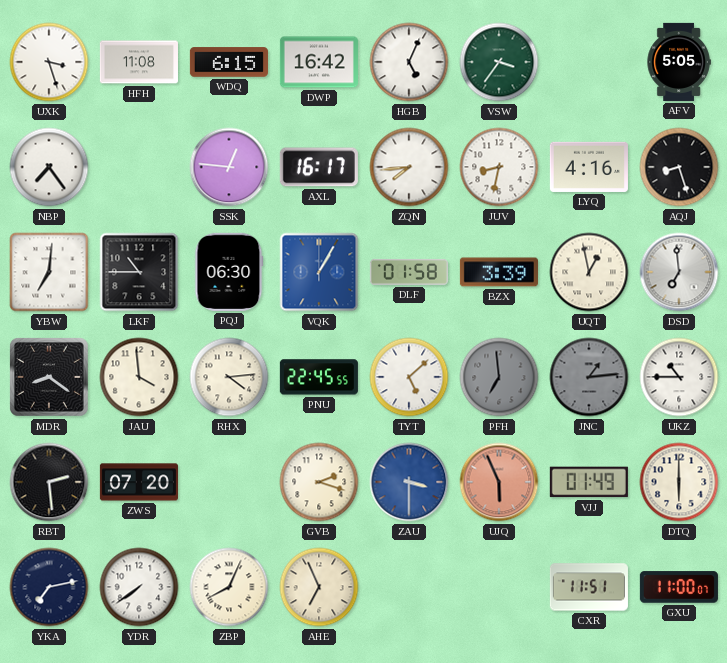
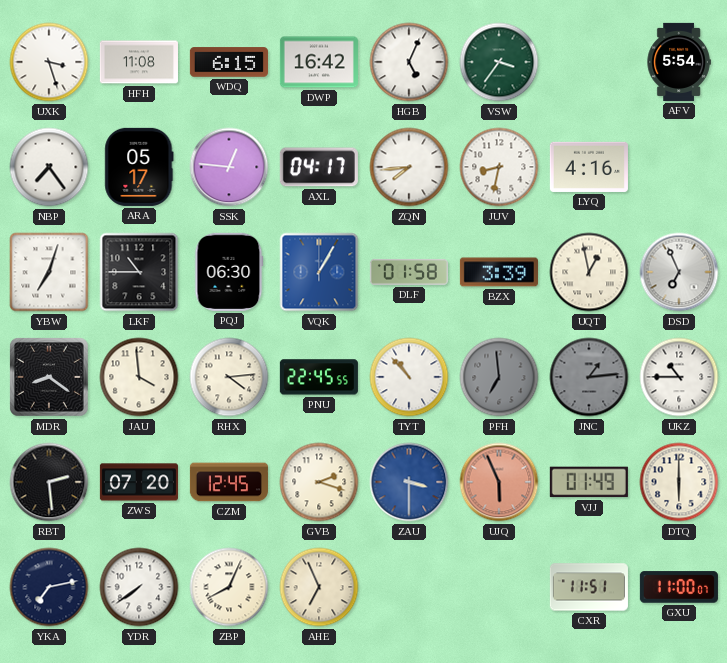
AFV: 5:05 -> 5:54
ARA: none -> 05:17
AXL: 16:17 -> 04:17
AQJ: 8:27 -> none
YBW: 7:01 -> 7:03
DSD: 6:59 -> 6:56
TYT: 5:08 -> 10:53
CZM: none -> 12:45
